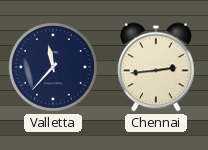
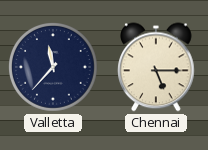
Chennai: 2:44 -> 5:15
